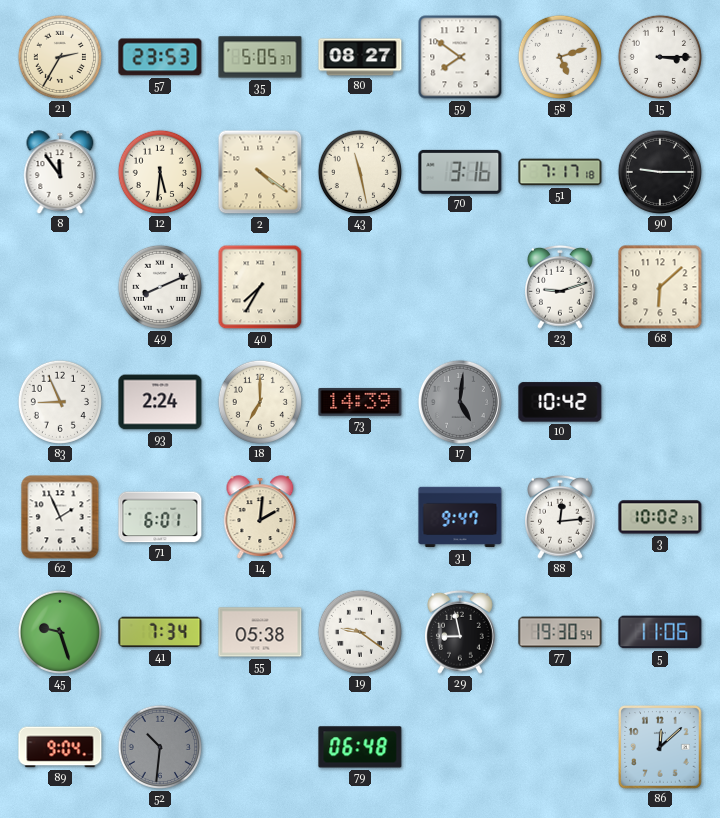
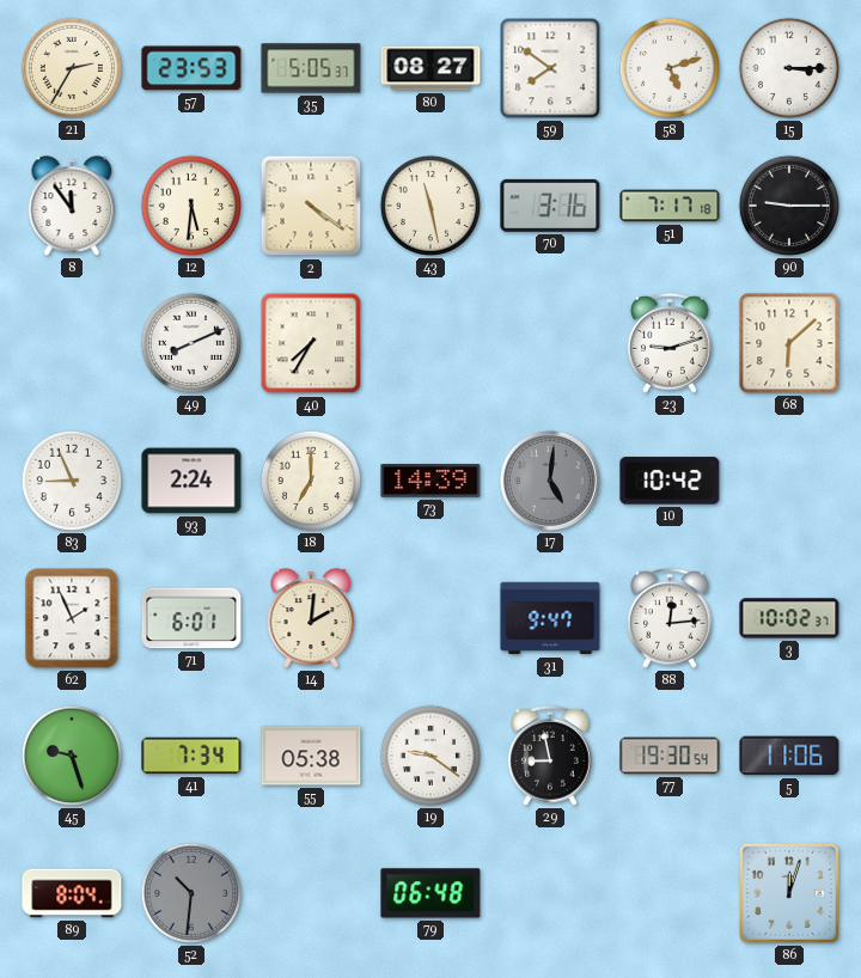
89: 9:04 -> 8:04
86: 12:08 -> 12:03
